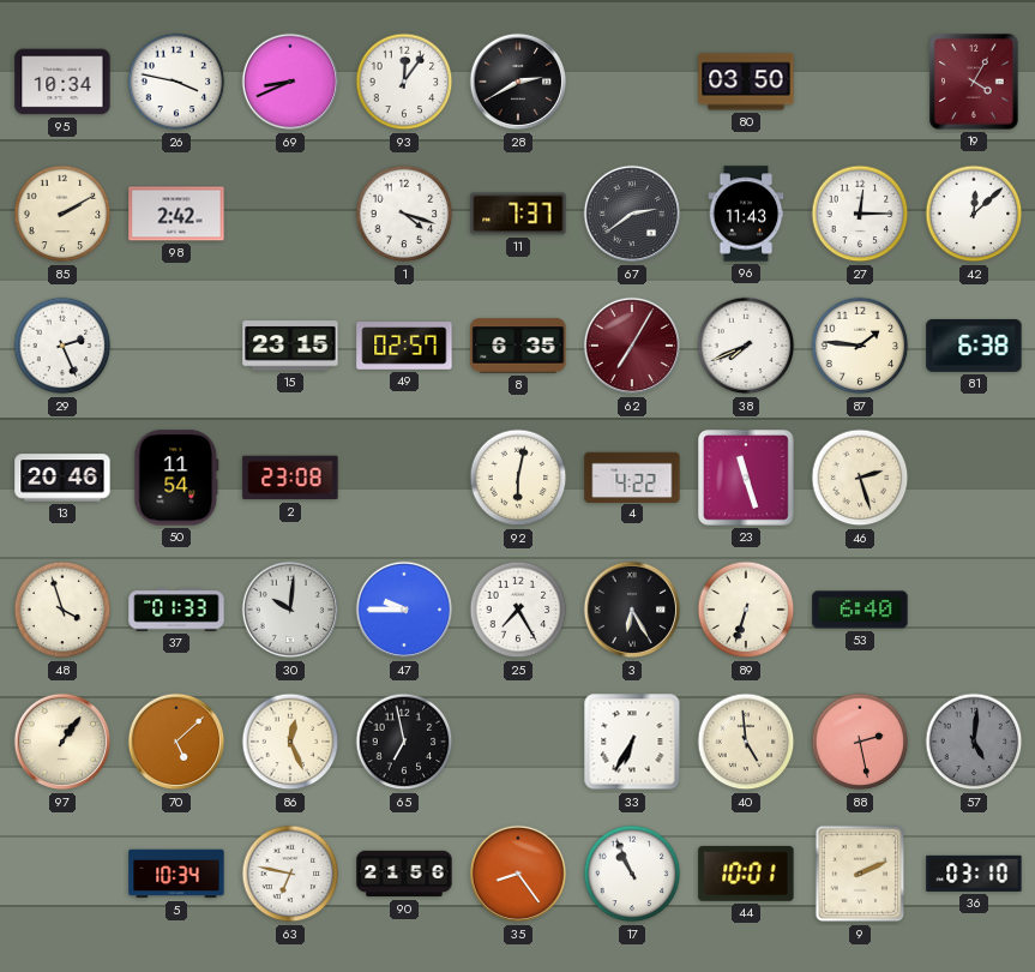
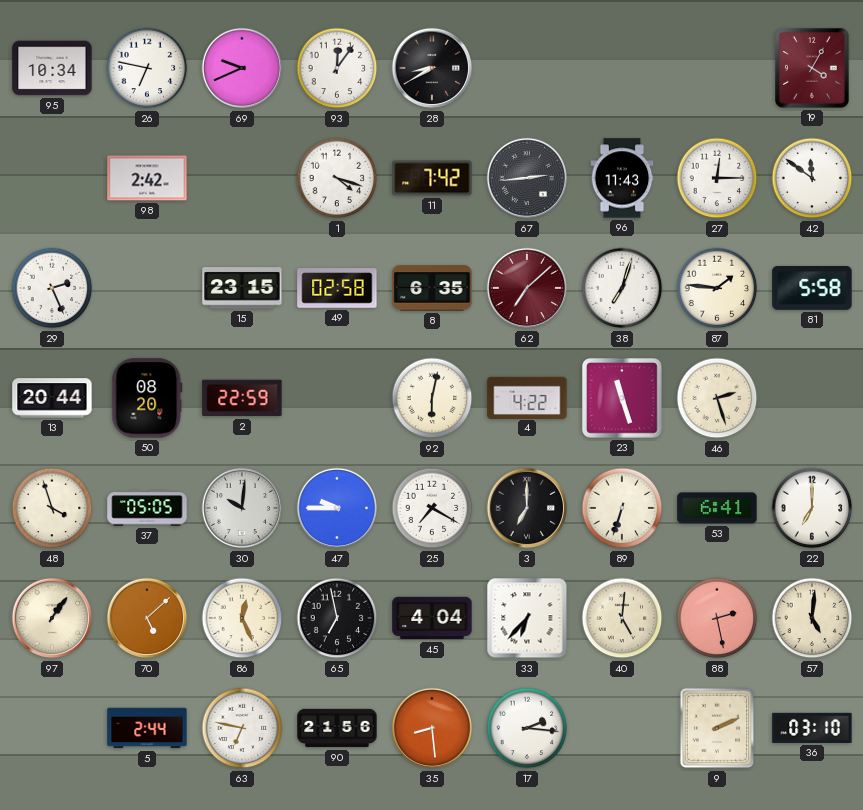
26: 3:47 -> 6:47
69: 8:41 -> 9:41
28: 2:40 -> 8:40
80: 03:50 -> none
85: 2:10 -> none
11: 7:37 -> 7:42
67: 2:39 -> 2:44
42: 12:08 -> 11:51
49: 02:57 -> 02:58
62: 7:05 -> 7:08
38: 7:41 -> 7:03
81: 6:38 -> 5:58
13: 20:46 -> 20:44
50: 11:54 -> 08:20
2: 23:08 -> 22:59
37: 01:33 -> 05:05
25: 7:25 -> 7:20
3: 6:25 -> 7:00
53: 6:40 -> 6:41
22: none -> 7:00
45: none -> 4:04
33: 6:35 -> 6:37
40: 4:59 -> 5:01
57 dial: grey -> cream
5: 10:34 -> 2:44
35: 8:24 -> 8:29
17: 10:56 -> 2:16
44: 10:01 -> none
